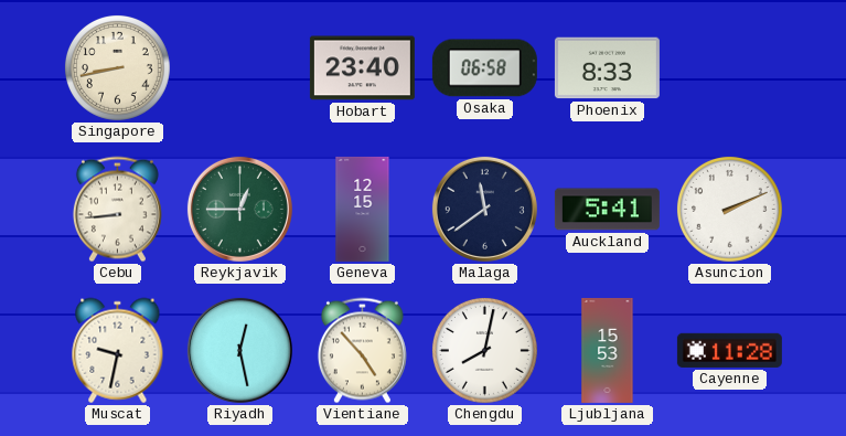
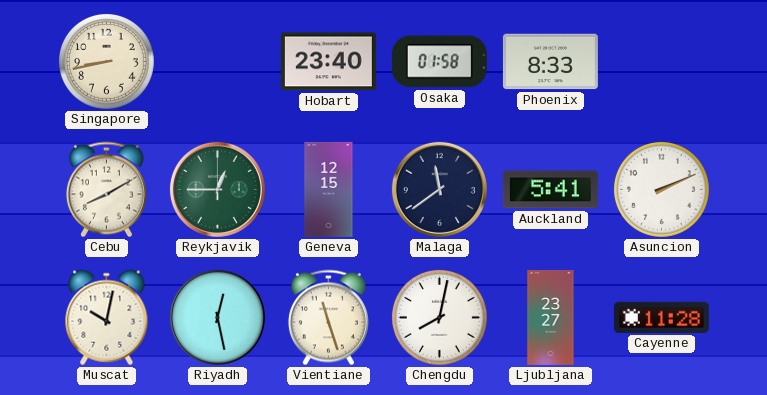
Osaka: 06:58 -> 01:58
Cebu: 8:44 -> 8:10
Muscat: 9:32 -> 10:02
Vientiane: 4:53 -> 11:27
Ljubljana: 15:53 -> 23:27
